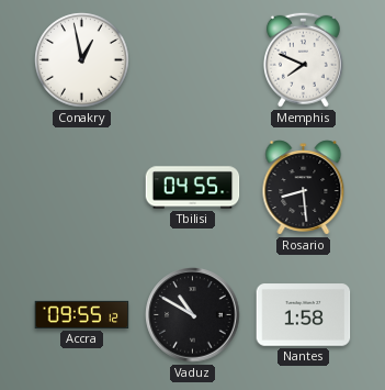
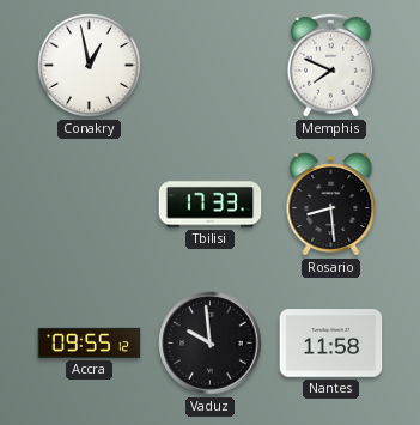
Tbilisi: 04:55 -> 17:33
Vaduz: 10:50 -> 9:59
Nantes: 1:58 -> 11:58
